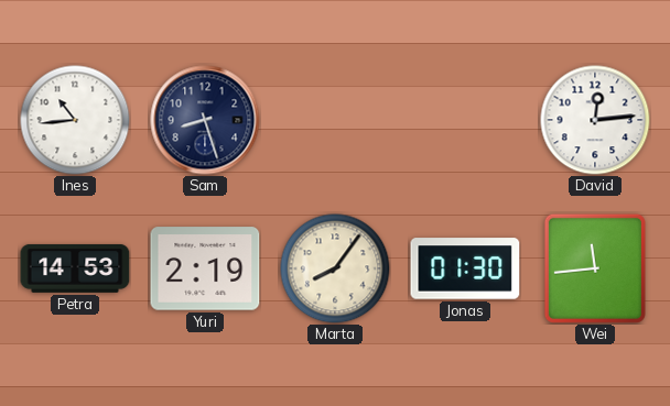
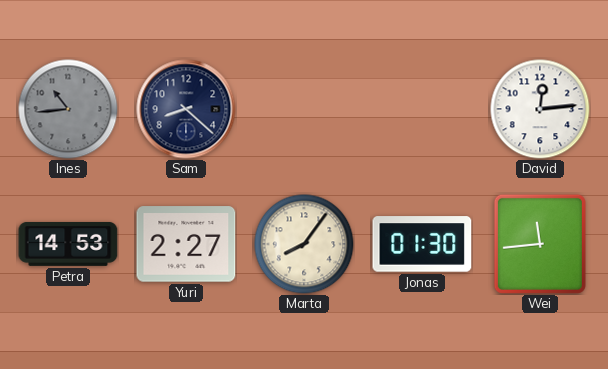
Ines dial: white -> grey
Sam: 8:27 -> 8:22
Yuri: 2:19 -> 2:27
